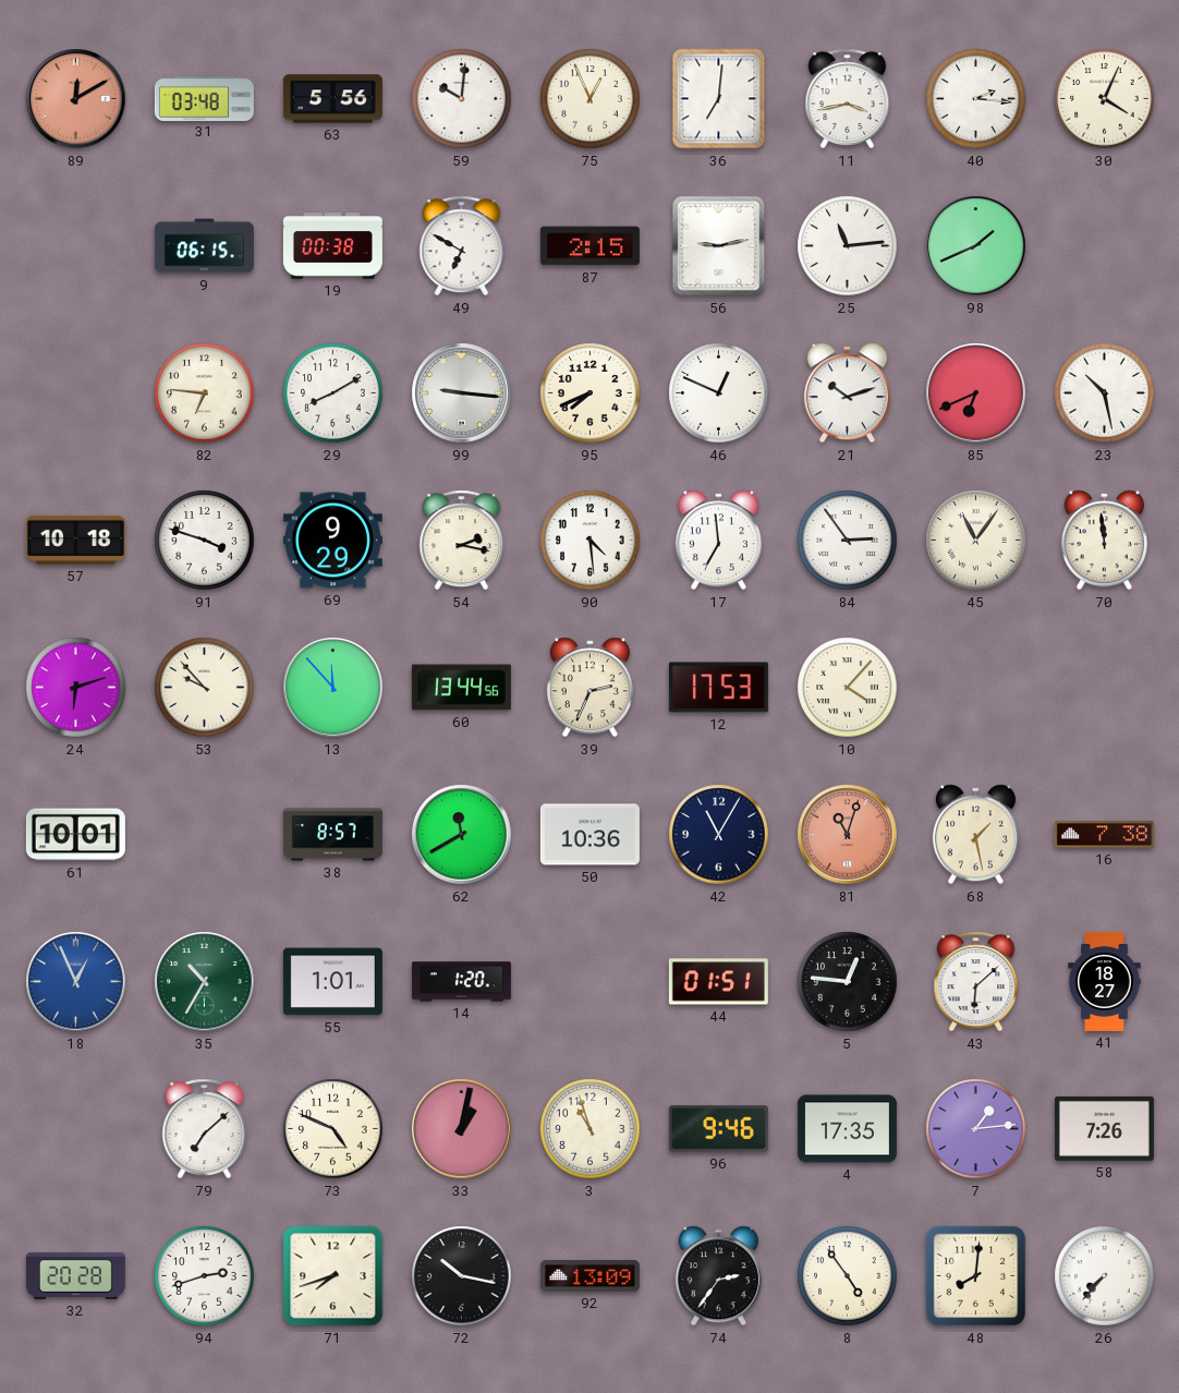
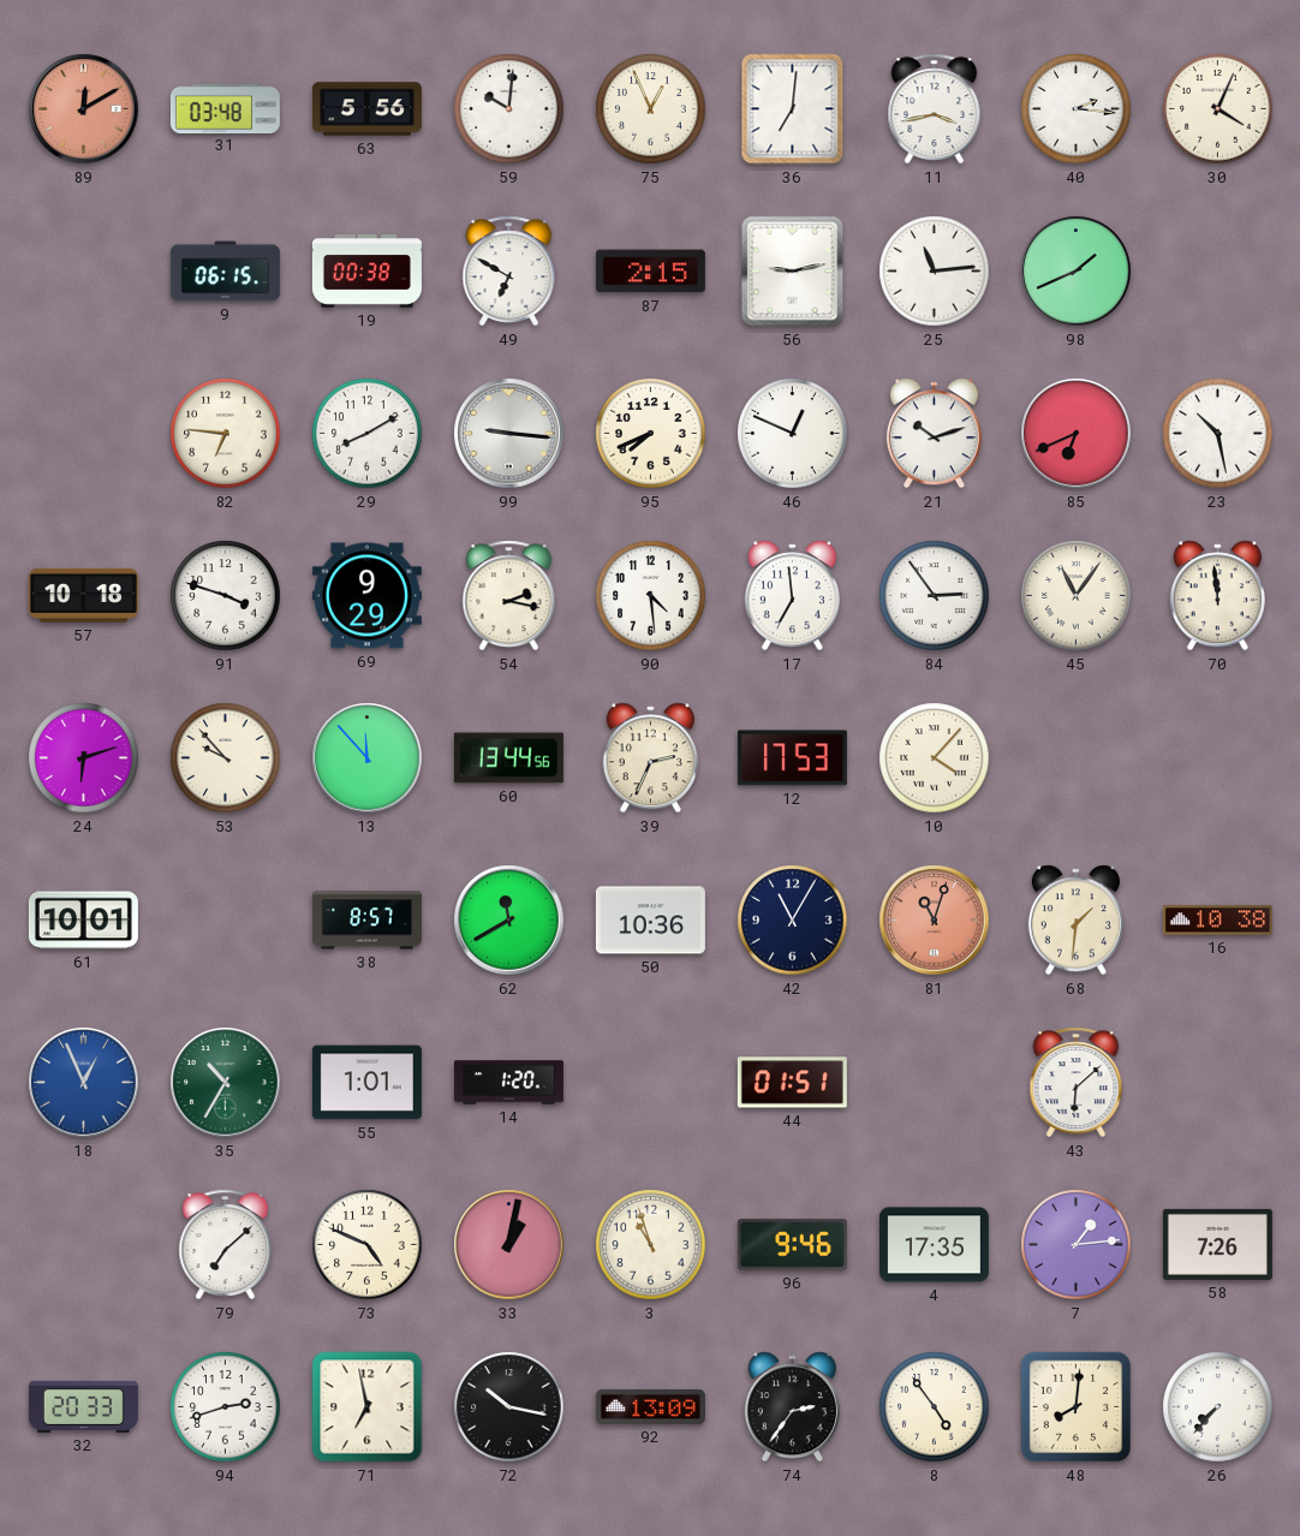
68: 1:28 -> 1:31
16: 7:38 -> 10:38
5: 12:46 -> none
41: 18:27 -> none
32: 20:28 -> 20:33
71: 7:42 -> 6:58
